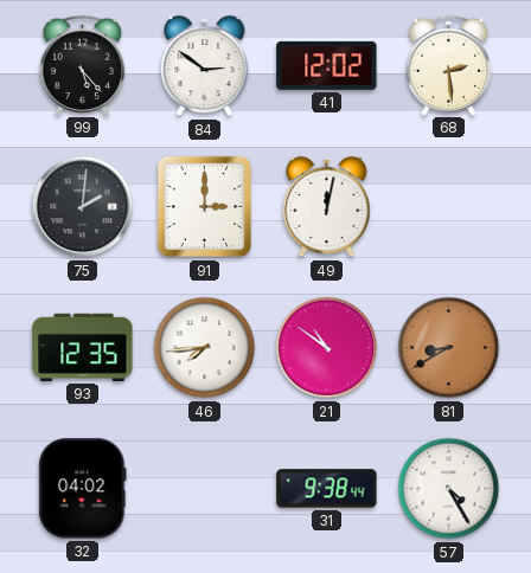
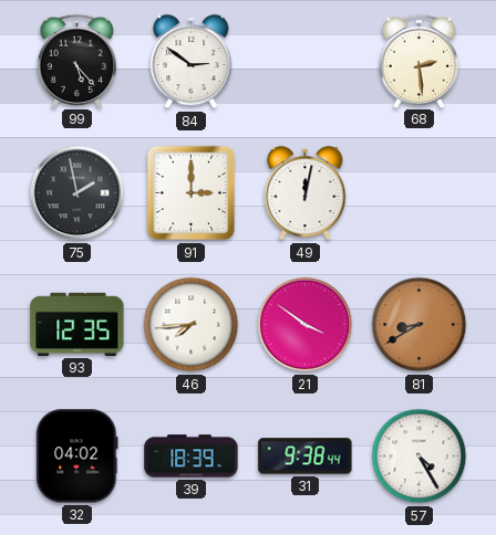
41: 12:02 -> none
75: 2:01 -> 1:58
21: 10:51 -> 3:51
39: none -> 18:39
